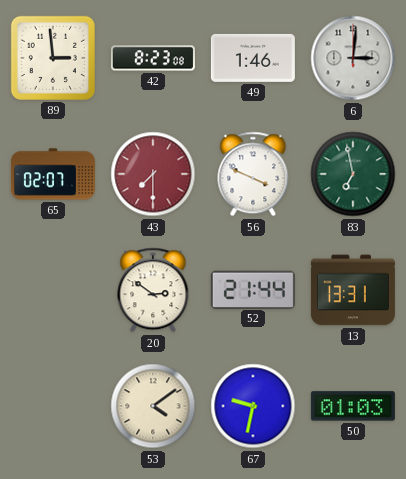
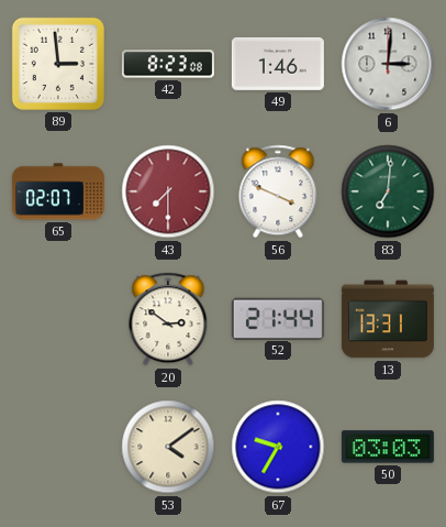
83: 6:58 -> 7:01
67: 9:32 -> 9:35
50: 01:03 -> 03:03
